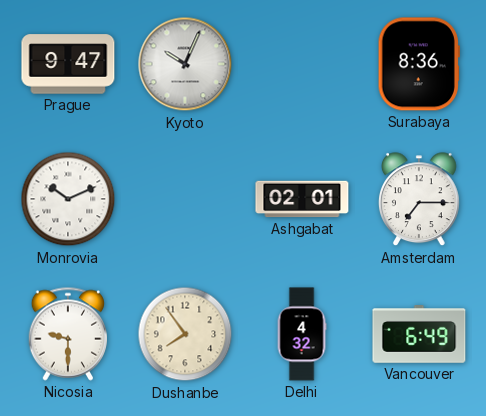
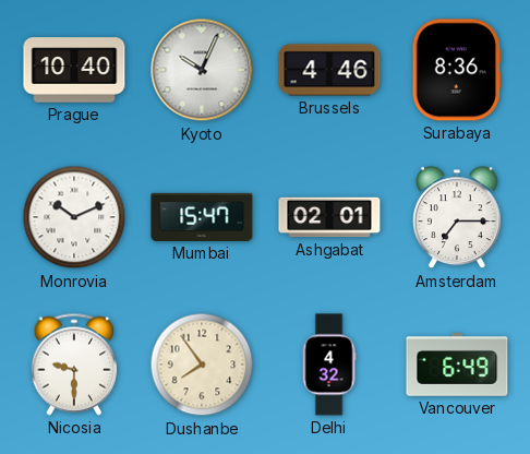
Prague: 9:47 -> 10:40
Brussels: none -> 4:46
Mumbai: none -> 15:47
